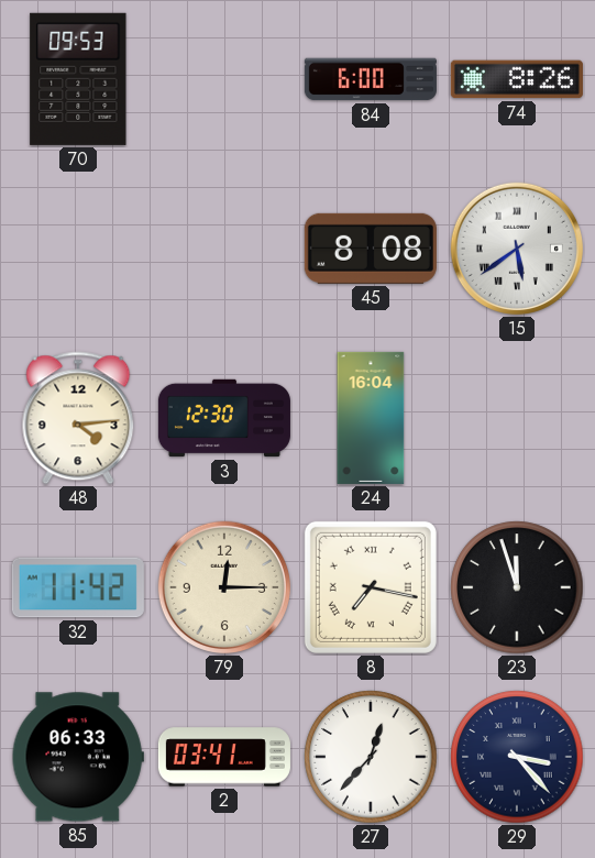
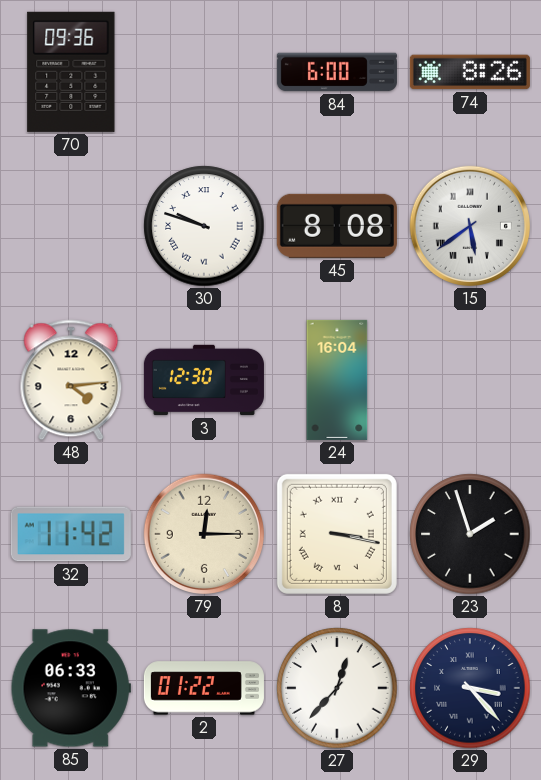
70: 09:53 -> 09:36
30: none -> 9:48
8: 7:17 -> 3:17
23: 11:57 -> 1:57
2: 03:41 -> 01:22
